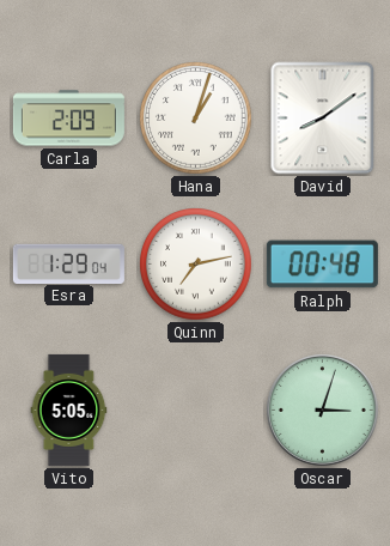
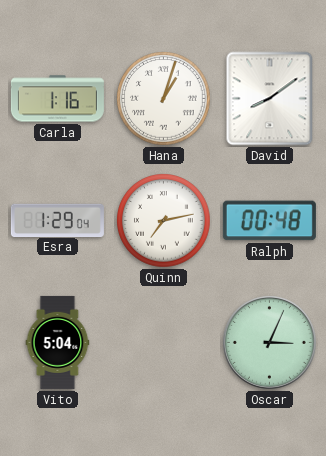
Carla: 2:09 -> 1:16
Vito: 5:05 -> 5:04
Oscar: 3:03 -> 3:04
